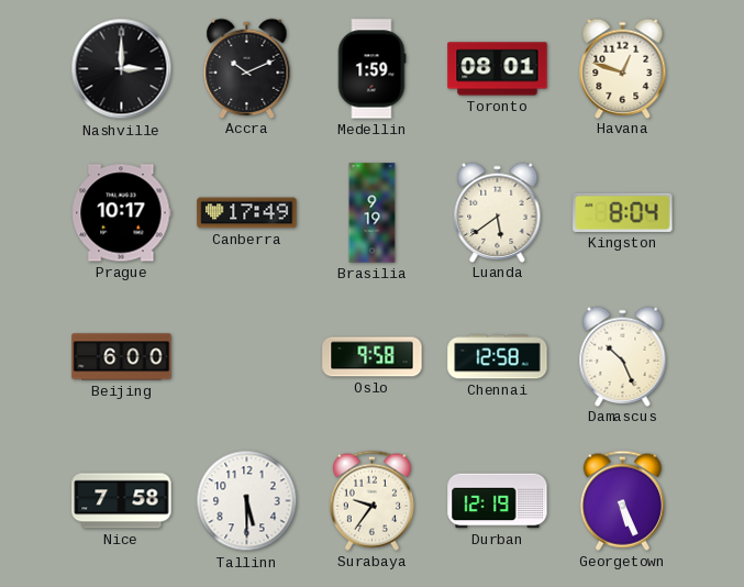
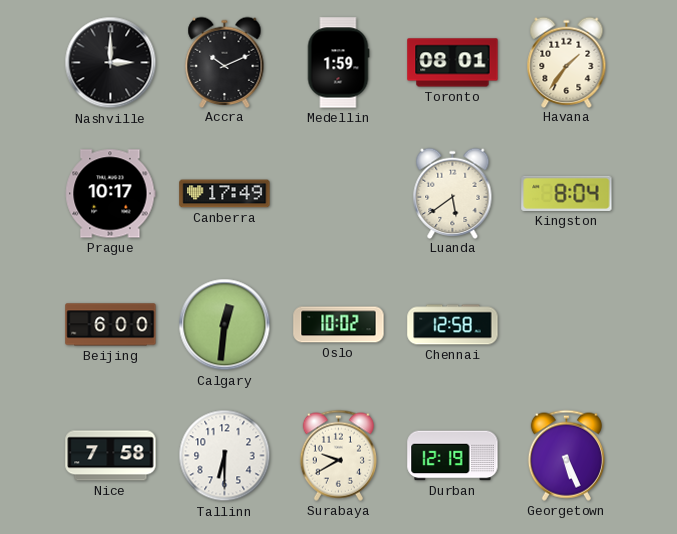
Havana: 12:48 -> 1:36
Brasilia: 9:19 -> none
Calgary: none -> 12:31
Oslo: 9:58 -> 10:02
Damascus: 10:26 -> none
Tallinn: 5:30 -> 6:30
Surabaya: 9:36 -> 9:40
